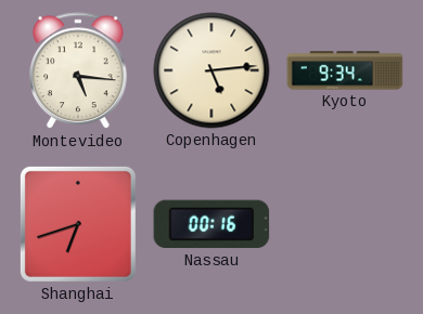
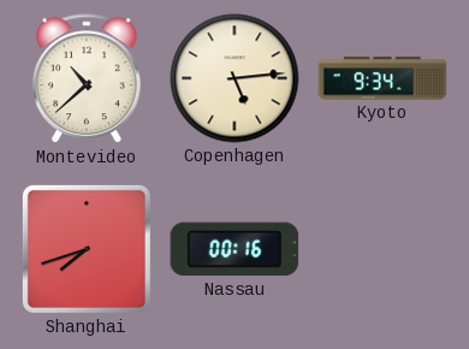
Montevideo: 5:16 -> 10:38
Shanghai: 6:42 -> 7:42
